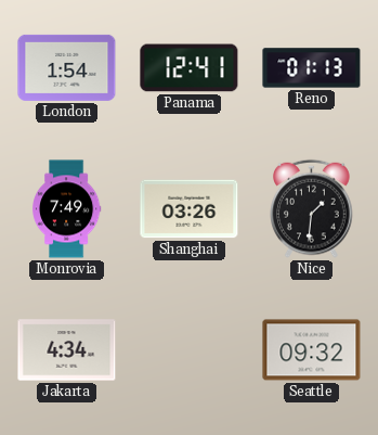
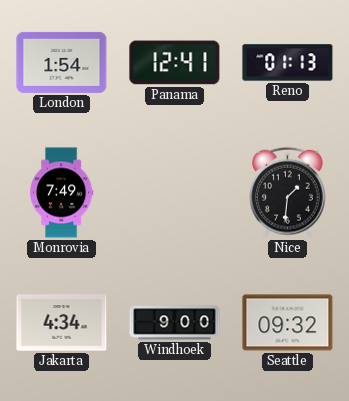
Shanghai: 03:26 -> none
Windhoek: none -> 9:00
